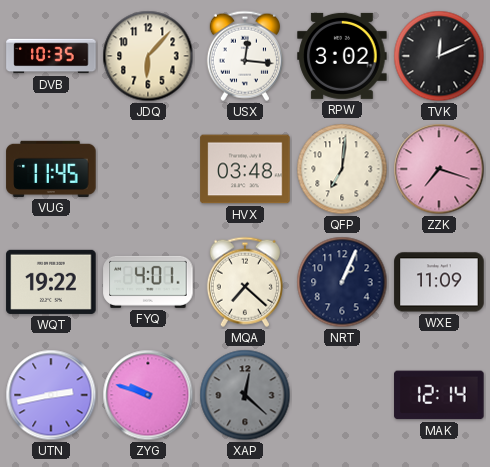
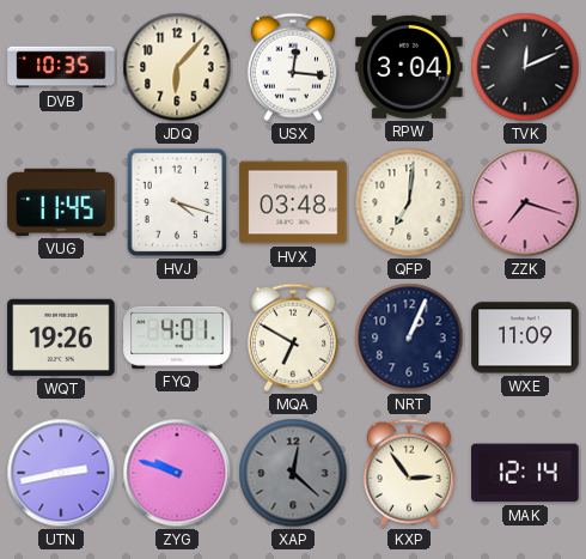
RPW: 3:02 -> 3:04
HVJ: none -> 4:18
WQT: 19:22 -> 19:26
MQA: 7:22 -> 6:50
KXP: none -> 2:54
